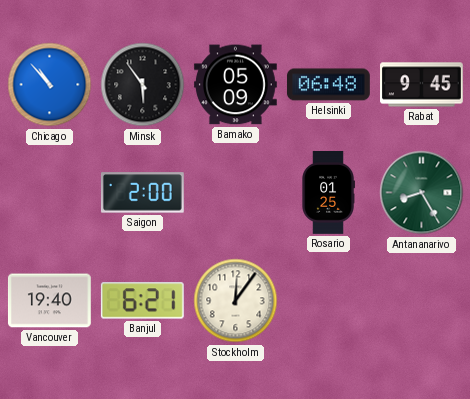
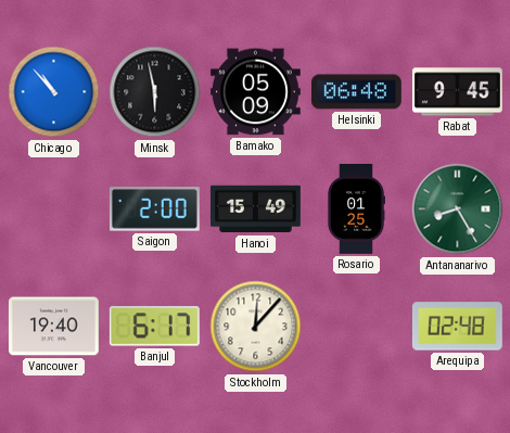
Minsk: 5:54 -> 5:58
Hanoi: none -> 15:49
Banjul: 6:21 -> 6:17
Stockholm: 12:06 -> 12:07
Arequipa: none -> 02:48
